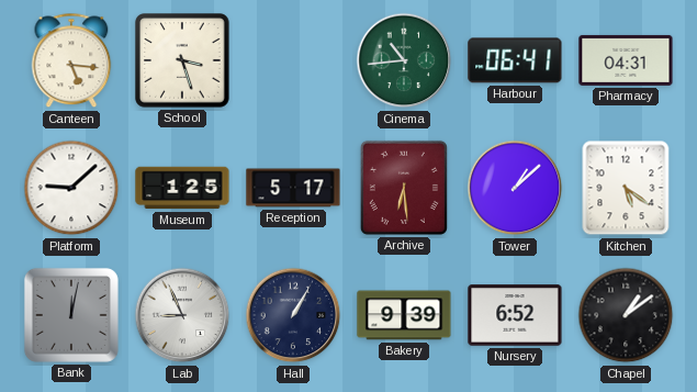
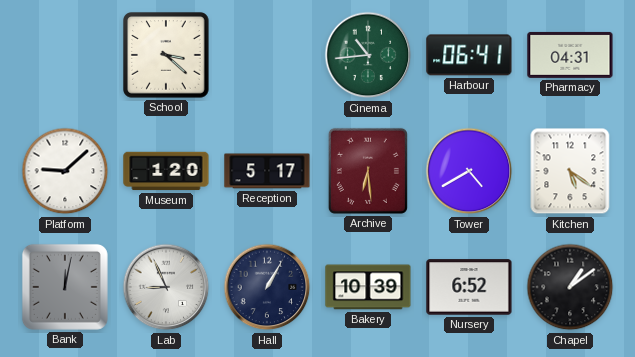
Canteen: 5:16 -> none
School: 3:27 -> 3:22
Museum: 1:25 -> 1:20
Tower: 1:08 -> 4:40
Bakery: 9:39 -> 10:39
